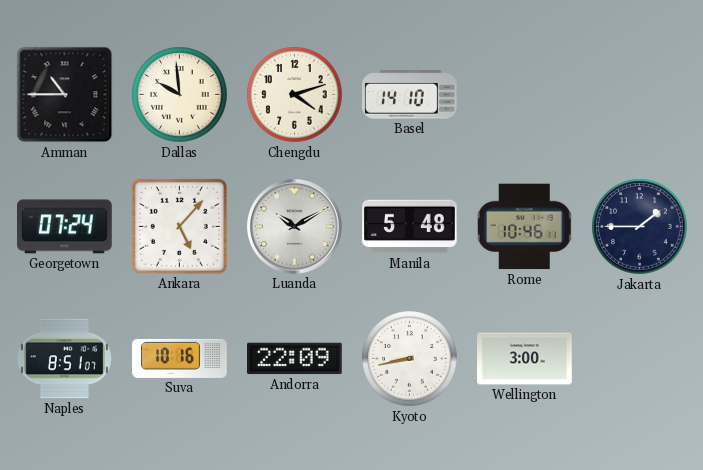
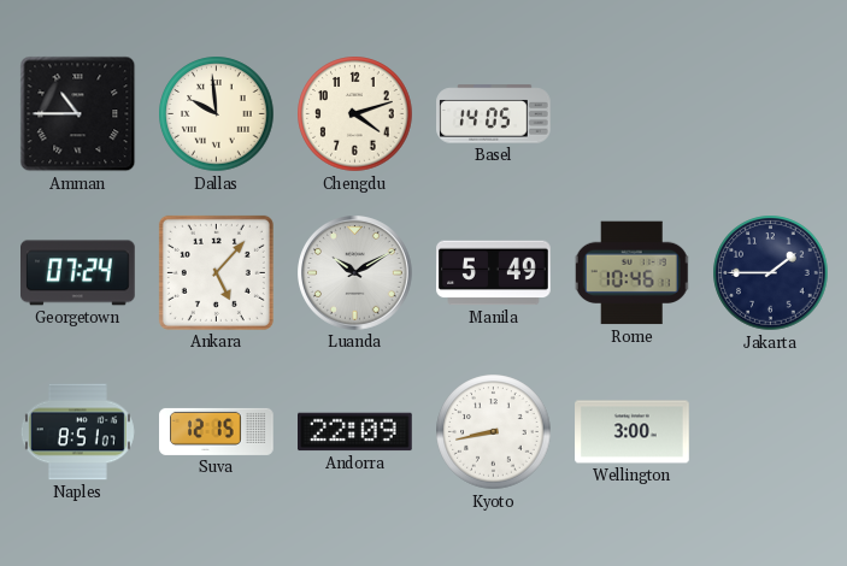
Basel: 14:10 -> 14:05
Manila: 5:48 -> 5:49
Suva: 10:16 -> 12:15
